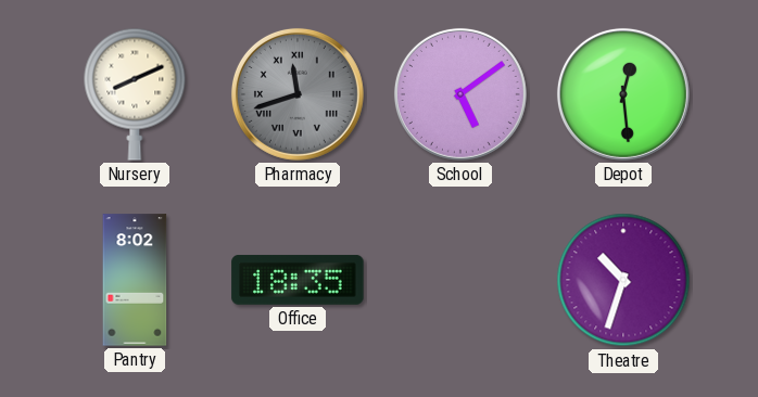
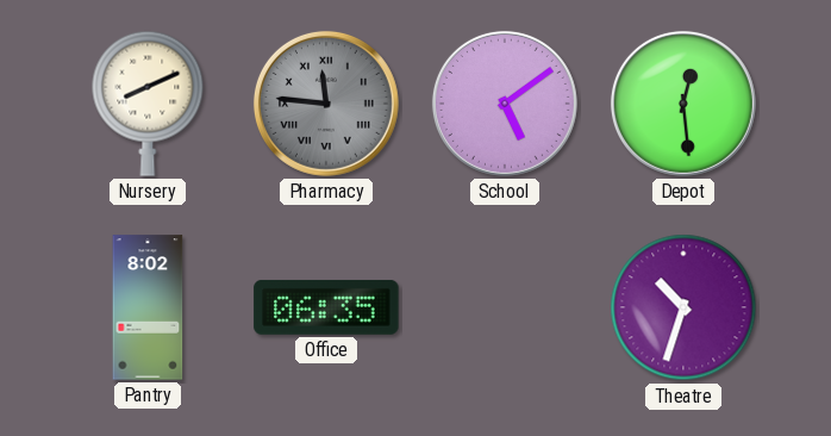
Pharmacy: 11:42 -> 11:46
Office: 18:35 -> 06:35
